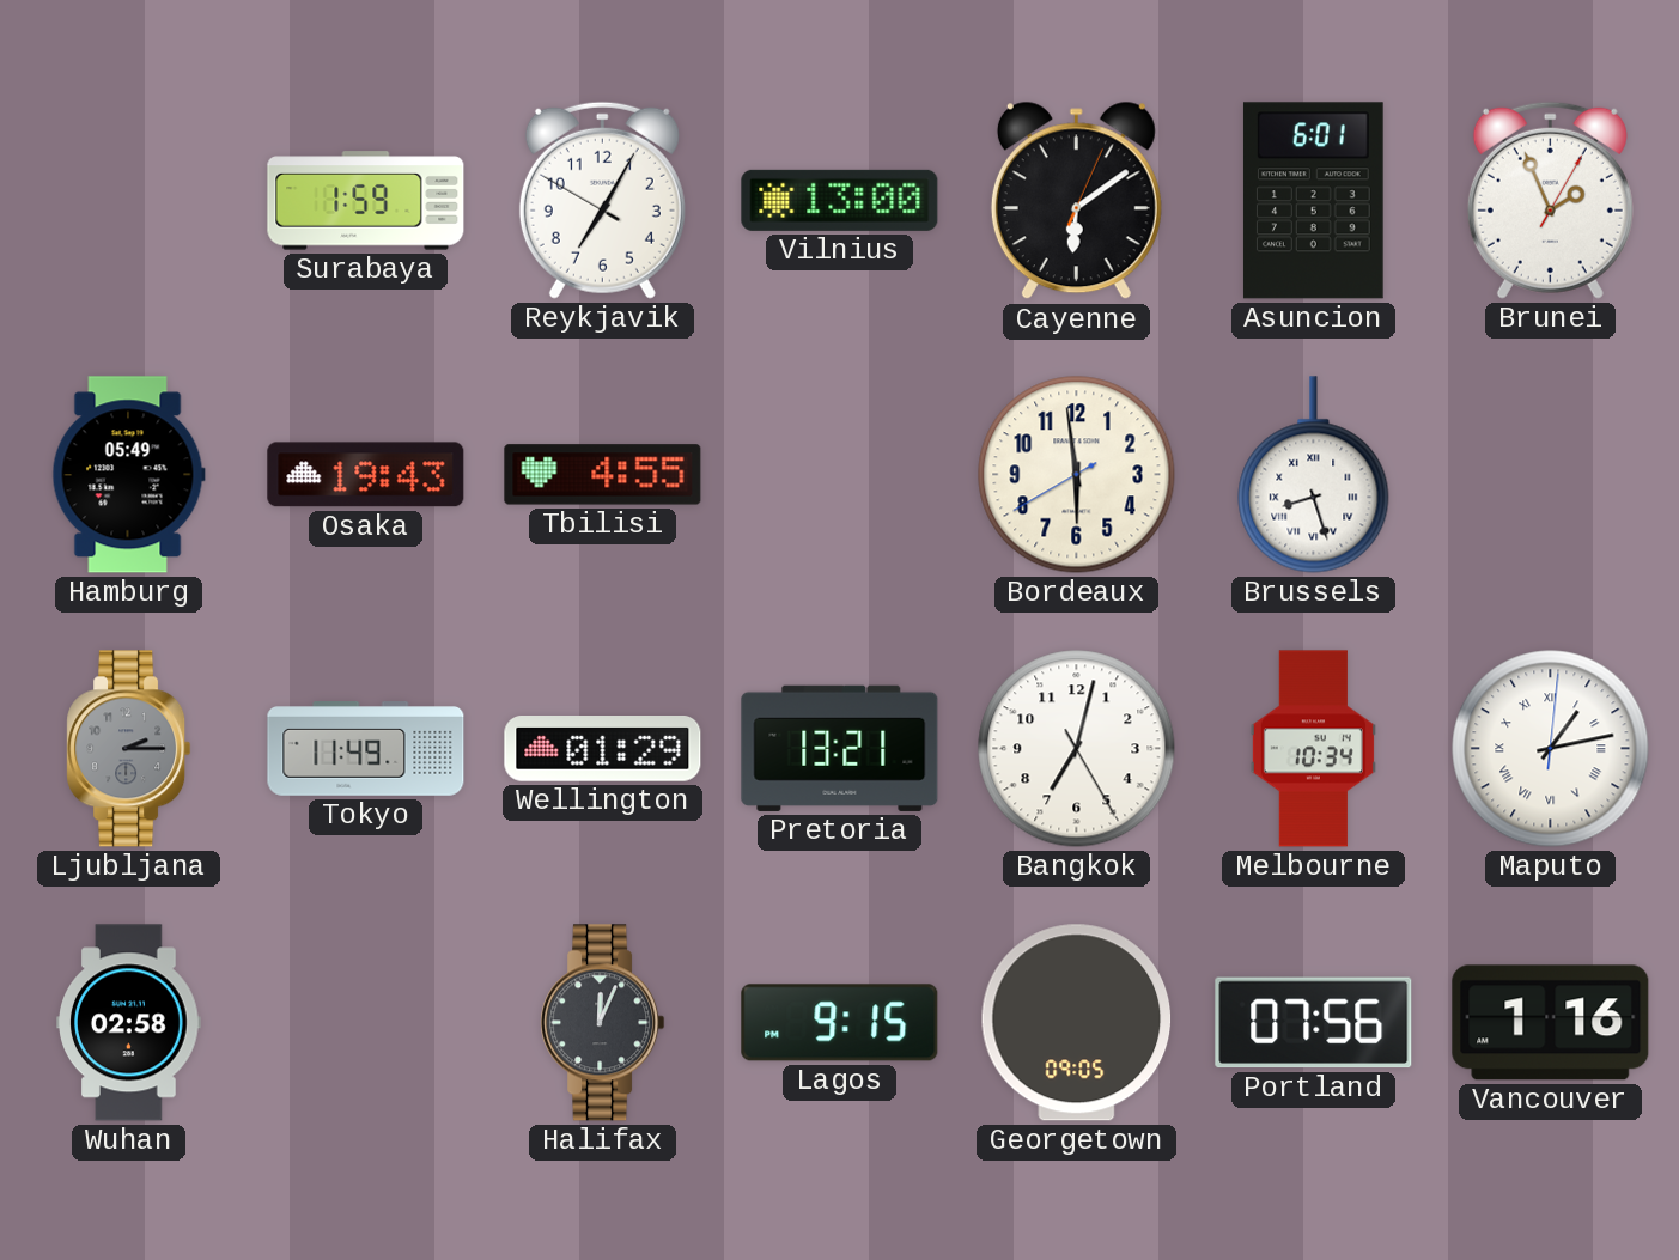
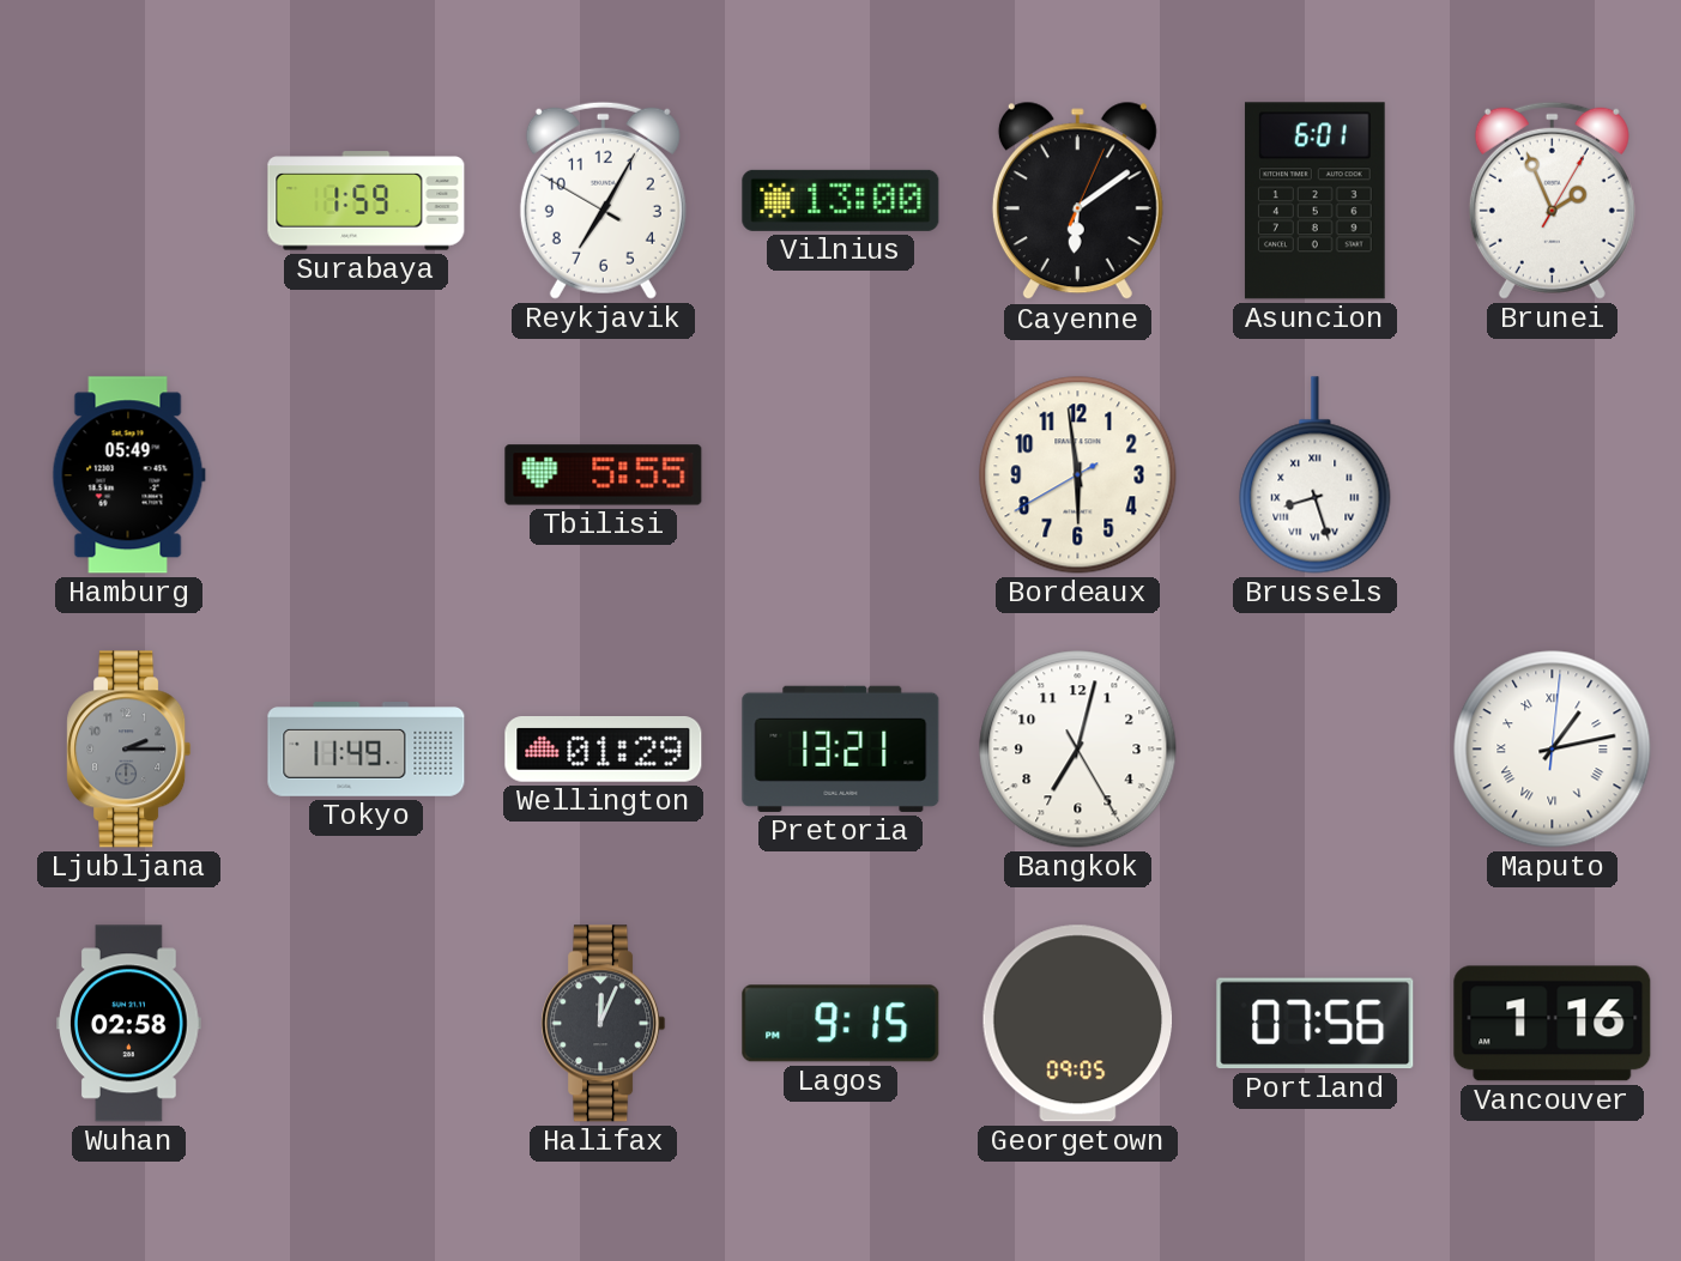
Osaka: 19:43 -> none
Tbilisi: 4:55 -> 5:55
Melbourne: 10:34 -> none
